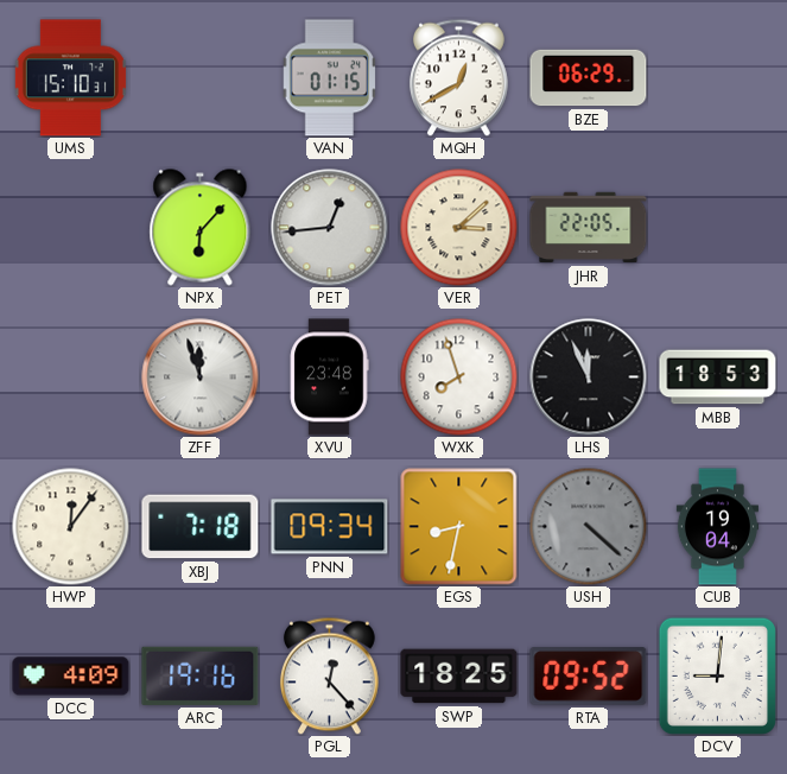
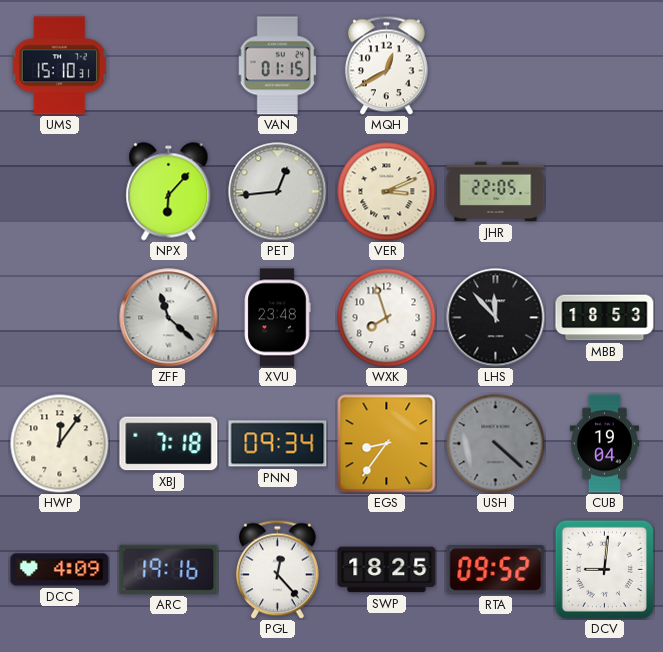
BZE: 06:29 -> none
VER: 3:08 -> 3:11
ZFF: 11:57 -> 11:22
LHS: 11:56 -> 11:53
EGS: 8:32 -> 8:36
